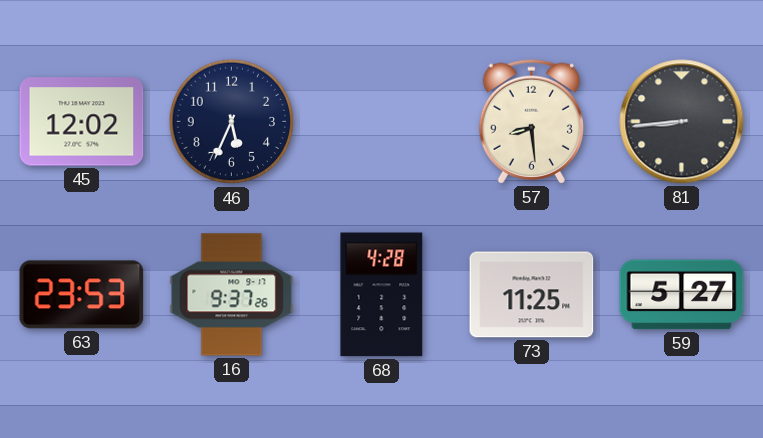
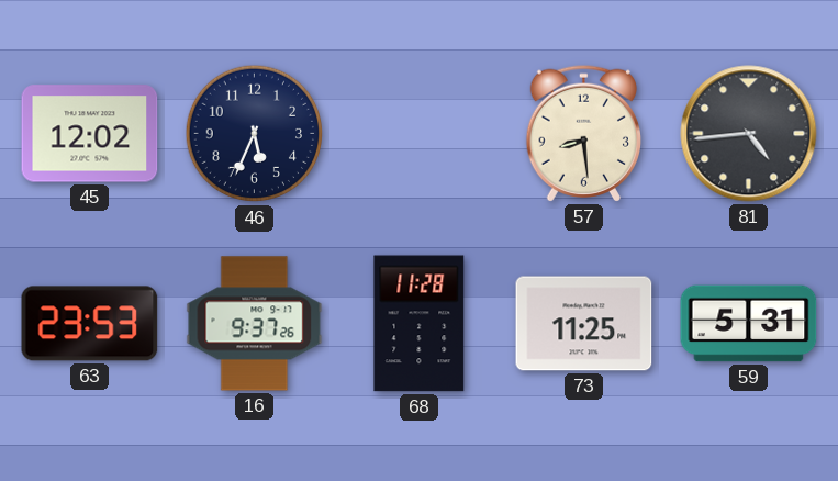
81: 8:44 -> 4:44
68: 4:28 -> 11:28
59: 5:27 -> 5:31
